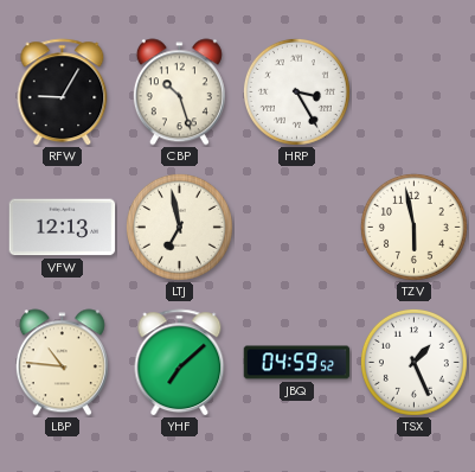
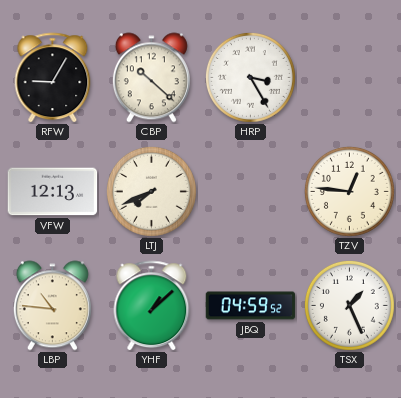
CBP: 10:27 -> 10:22
LTJ: 6:58 -> 7:41
TZV: 5:58 -> 12:46
YHF: 7:08 -> 1:08
